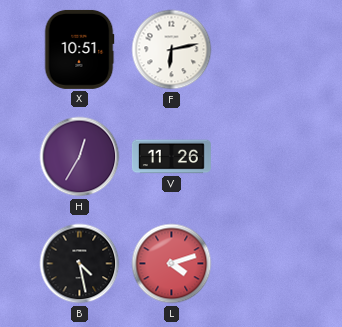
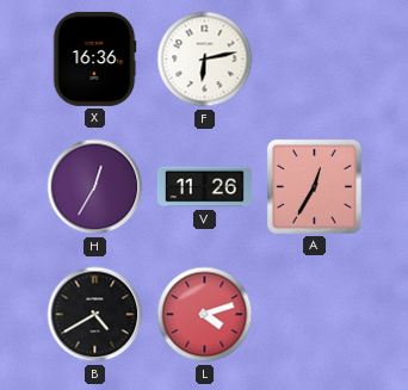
X: 10:51 -> 16:36
A: none -> 12:35
B: 4:28 -> 4:40
